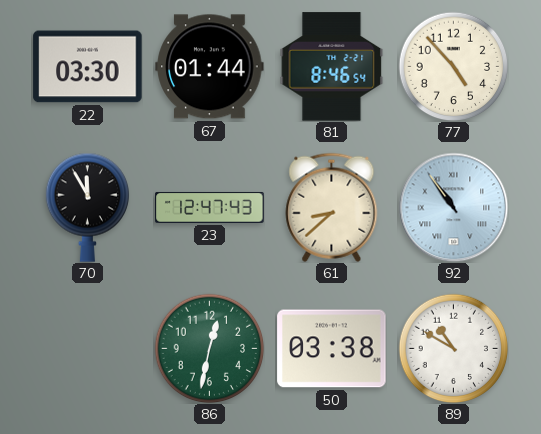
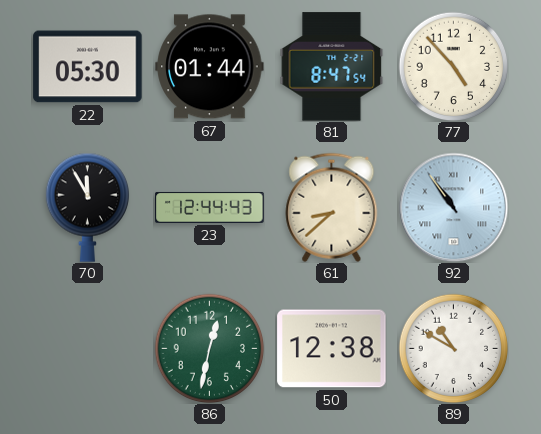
22: 03:30 -> 05:30
81: 8:46 -> 8:47
23: 12:47 -> 12:44
50: 03:38 -> 12:38
